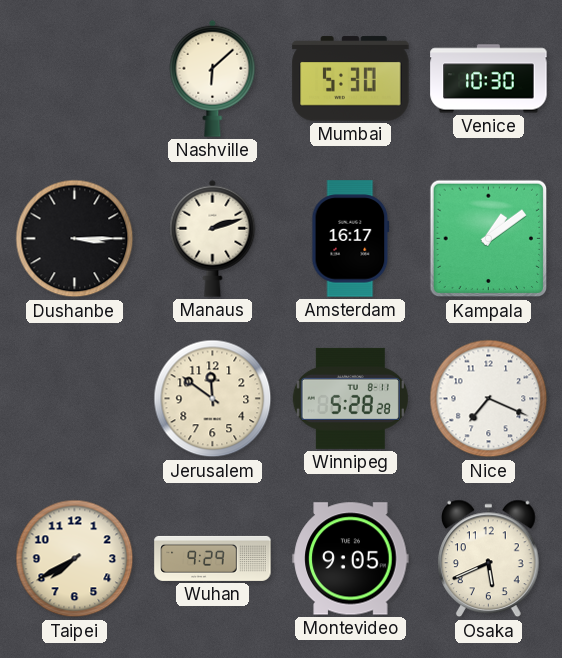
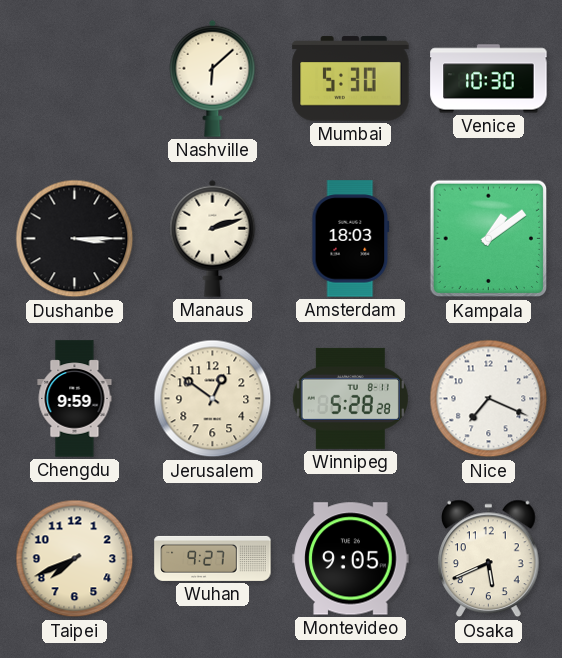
Amsterdam: 16:17 -> 18:03
Chengdu: none -> 9:59
Jerusalem: 11:51 -> 12:51
Taipei: 7:40 -> 7:41
Wuhan: 9:29 -> 9:27
